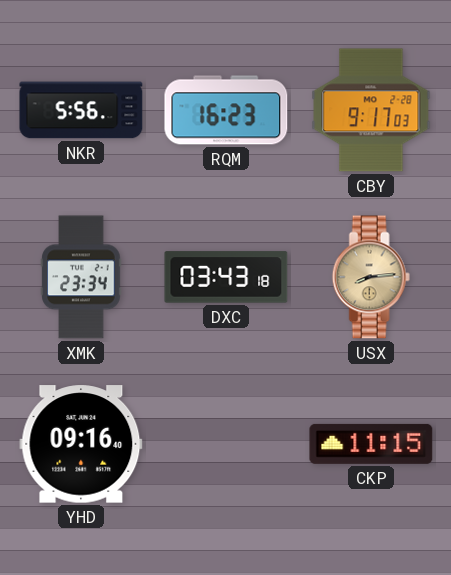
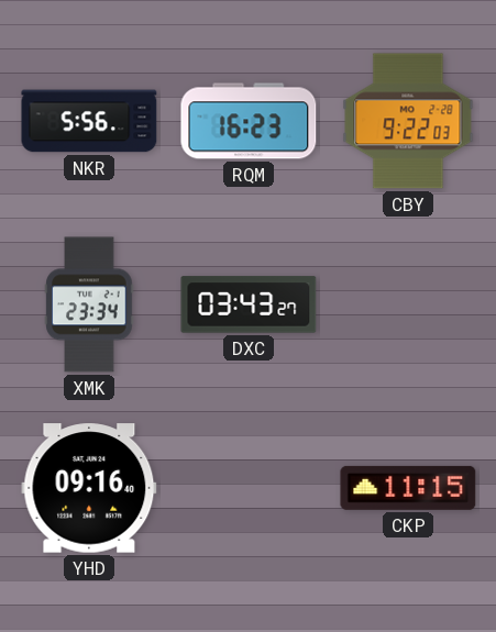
CBY: 9:17 -> 9:22
DXC: 03:43:18 -> 03:43:27
USX: 8:14 -> none
